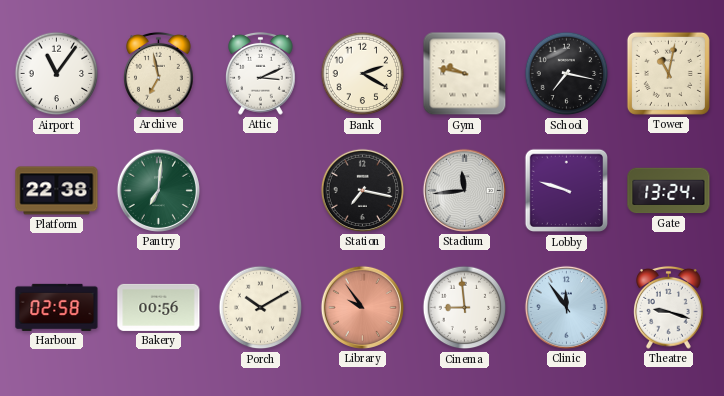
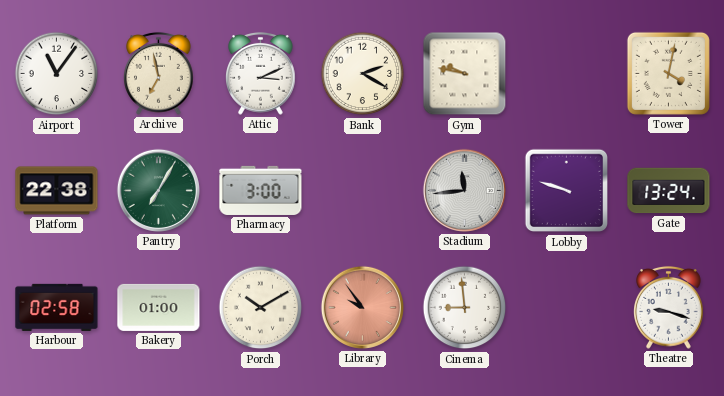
School: 7:17 -> none
Tower: 11:02 -> 4:02
Pantry: 7:01 -> 7:05
Pharmacy: none -> 3:00
Station: 7:17 -> none
Bakery: 00:56 -> 01:00
Clinic: 11:54 -> none
